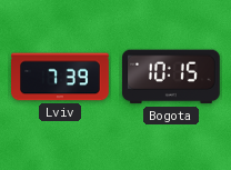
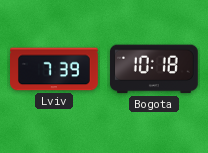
Bogota: 10:15 -> 10:18
